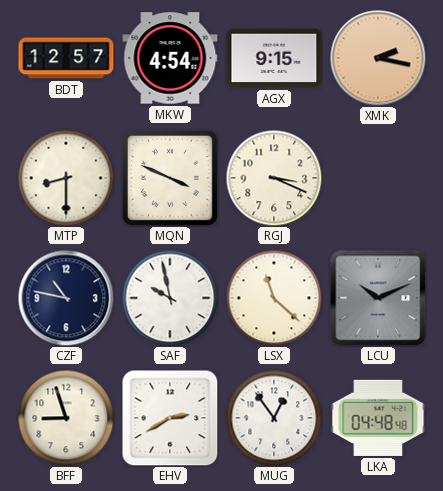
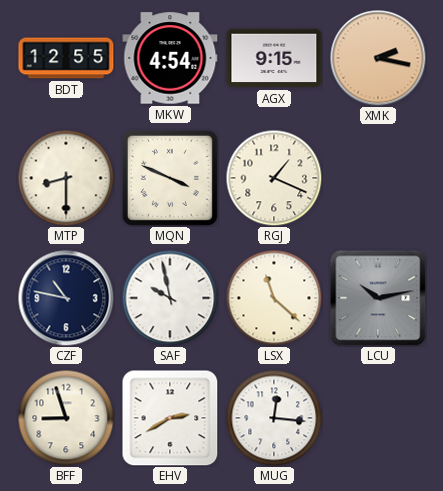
BDT: 12:57 -> 12:55
RGJ: 3:19 -> 1:19
LCU: 10:11 -> 10:13
MUG: 12:54 -> 12:16
LKA: 04:48 -> none
